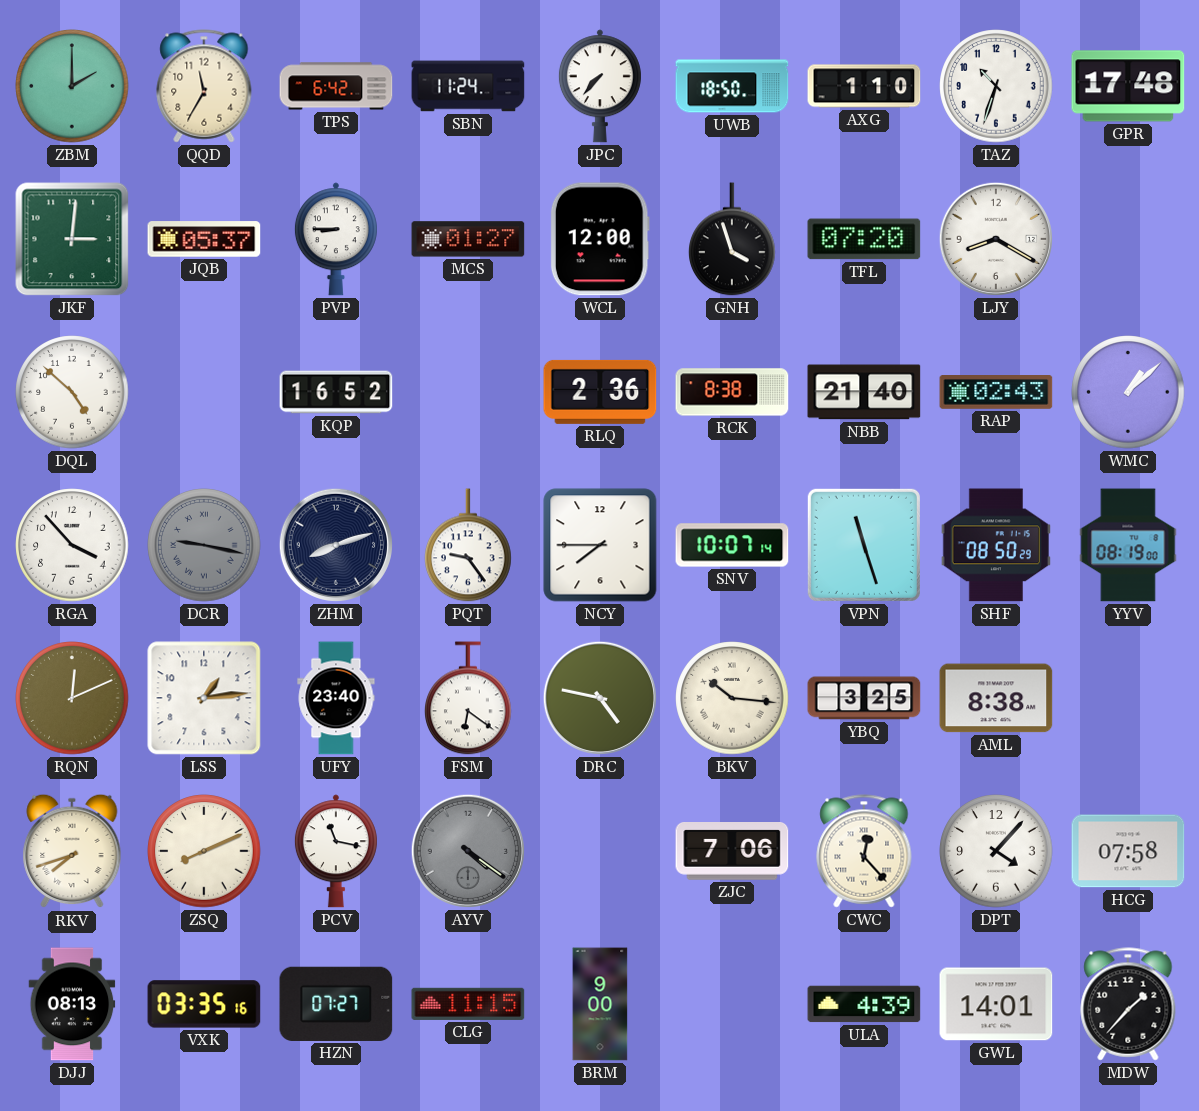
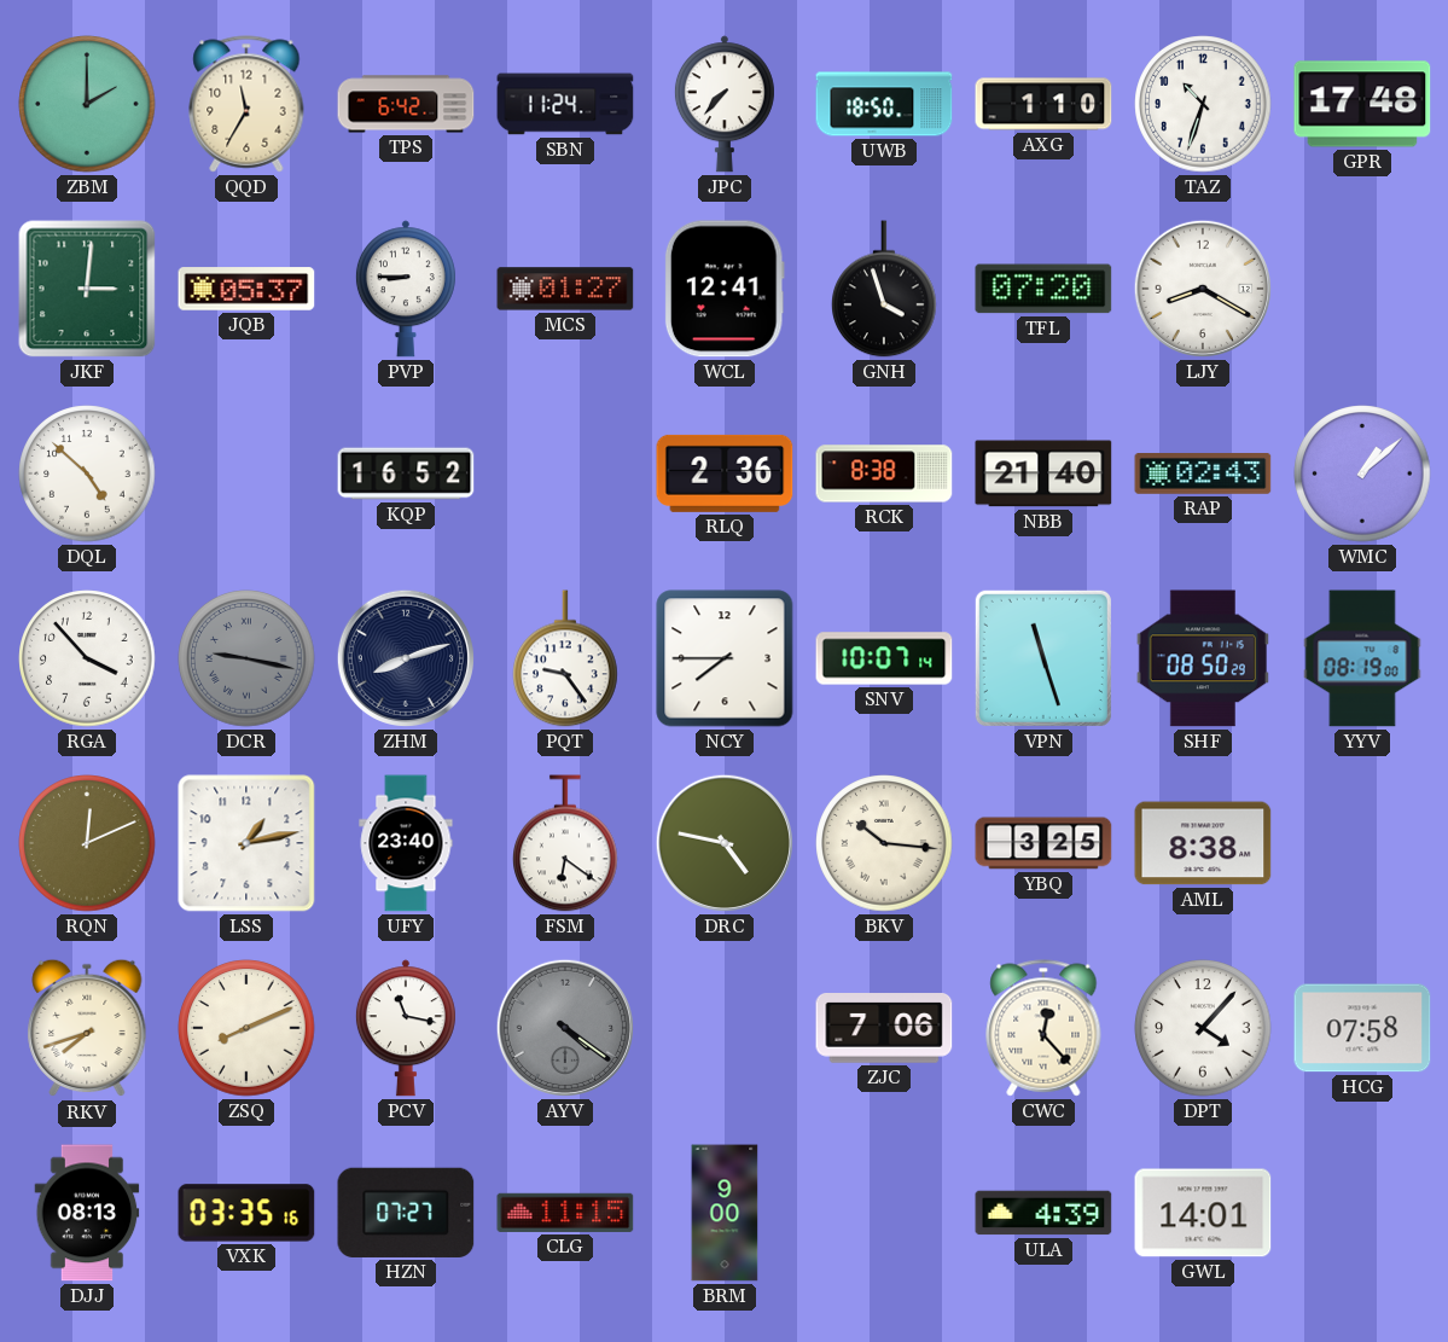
WCL: 12:00 -> 12:41
LSS: 1:14 -> 1:13
MDW: 1:37 -> none
